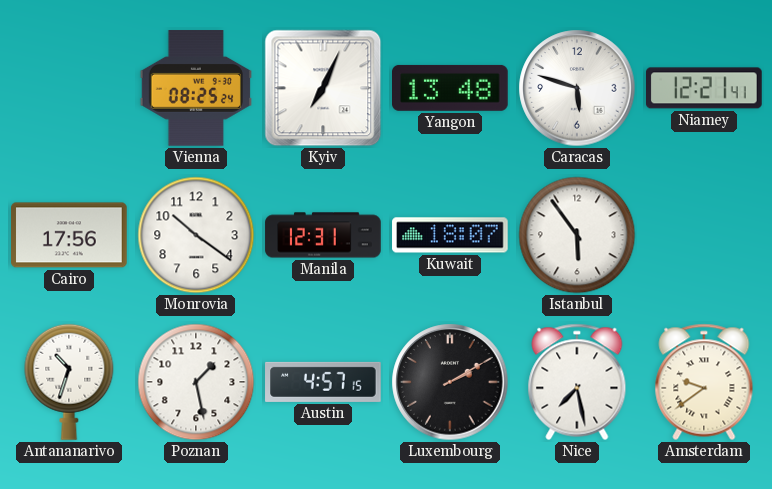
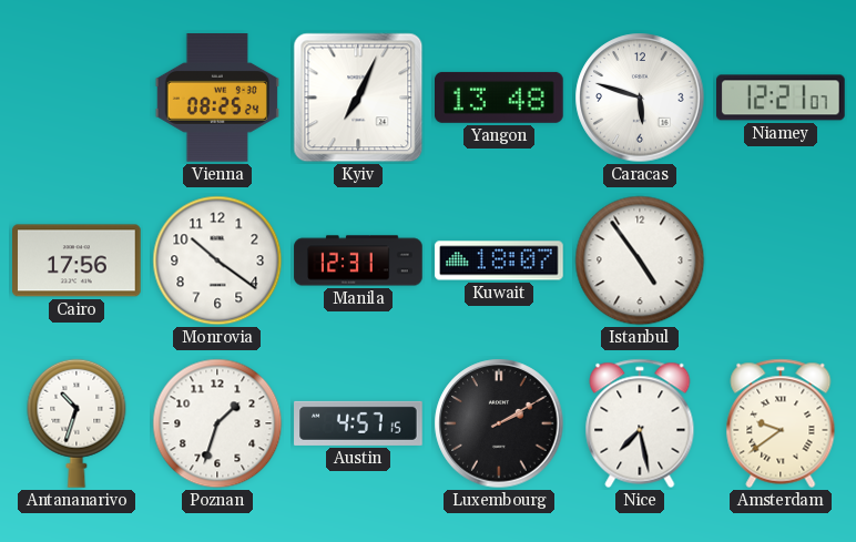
Niamey: 12:21:41 -> 12:21:07
Istanbul: 5:54 -> 4:54
Poznan: 1:28 -> 1:33
